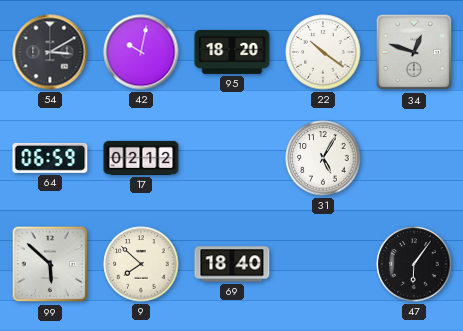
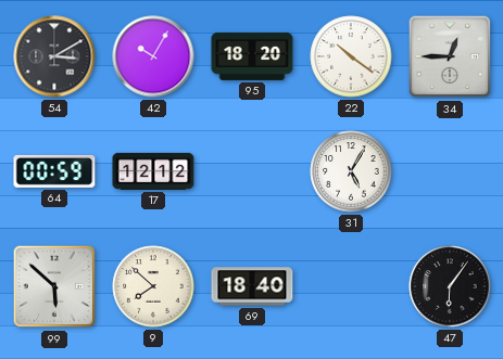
42: 10:02 -> 10:05
34: 12:48 -> 12:45
64: 06:59 -> 00:59
17: 02:12 -> 12:12
